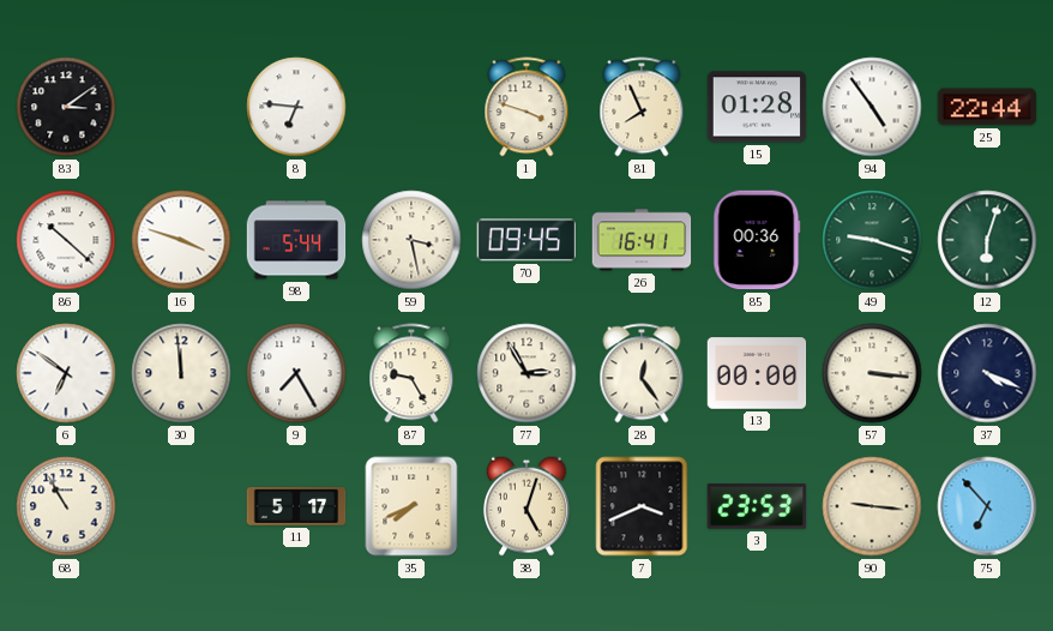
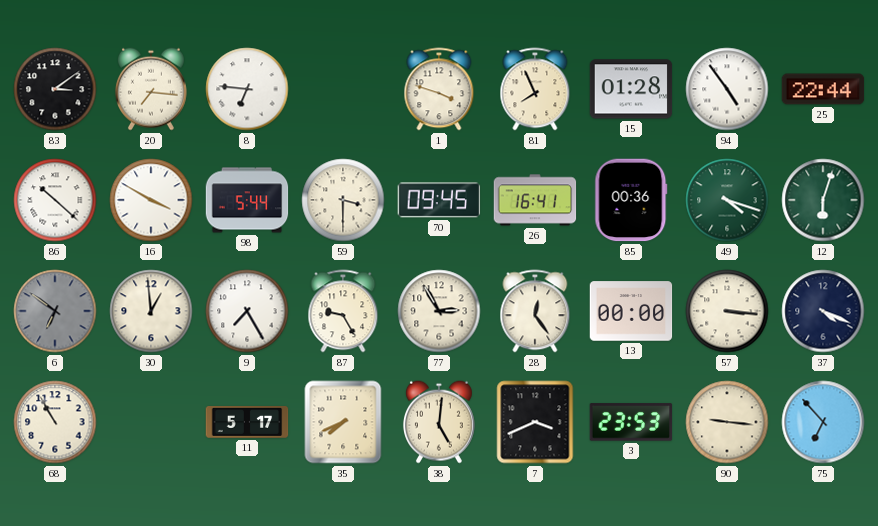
20: none -> 7:16
16: 3:48 -> 3:50
59: 3:28 -> 3:30
49: 9:18 -> 4:18
6 dial: white -> grey
30: 11:59 -> 12:59
38: 5:03 -> 5:01
